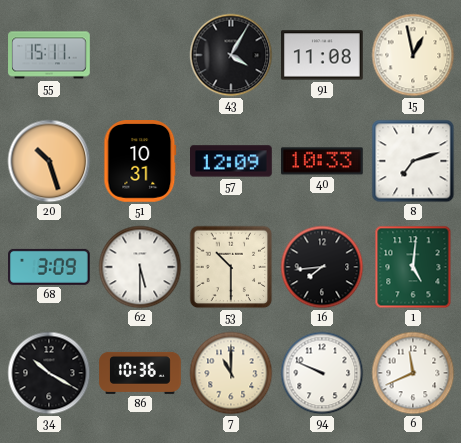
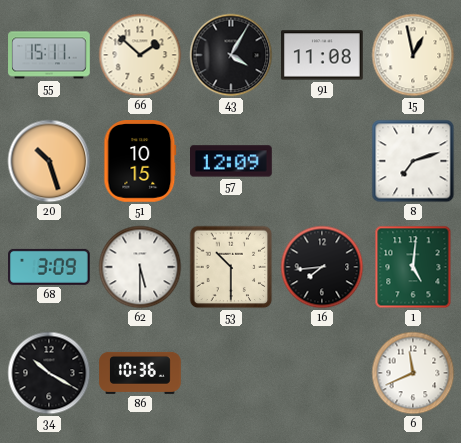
66: none -> 1:52
51: 10:31 -> 10:15
40: 10:33 -> none
7: 11:00 -> none
94: 9:49 -> none
